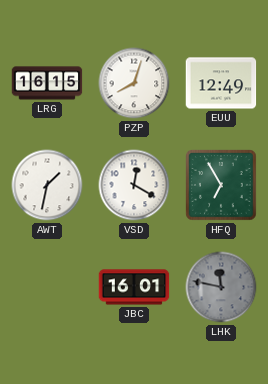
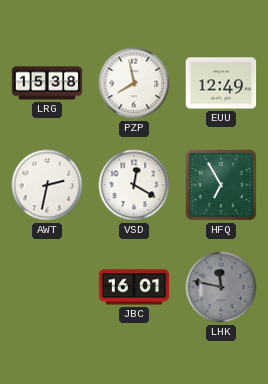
LRG: 16:15 -> 15:38
PZP: 8:03 -> 7:58
AWT: 1:32 -> 2:32
